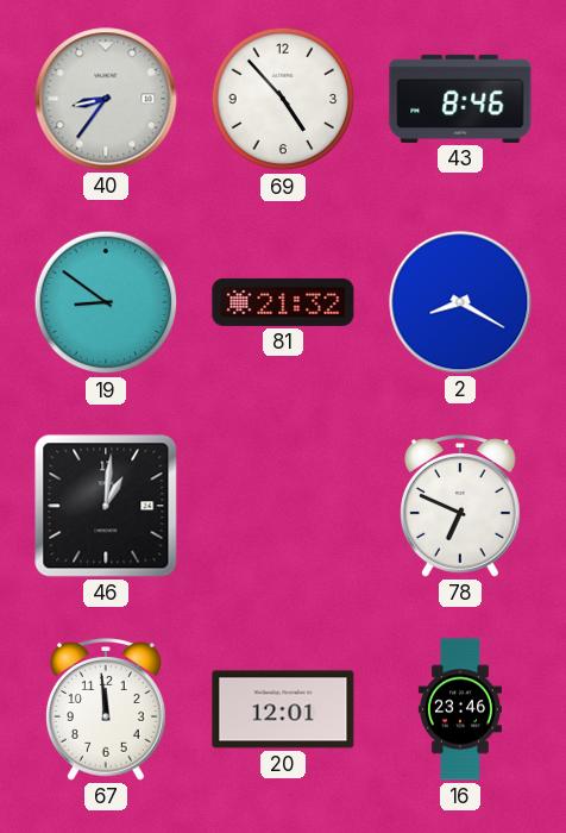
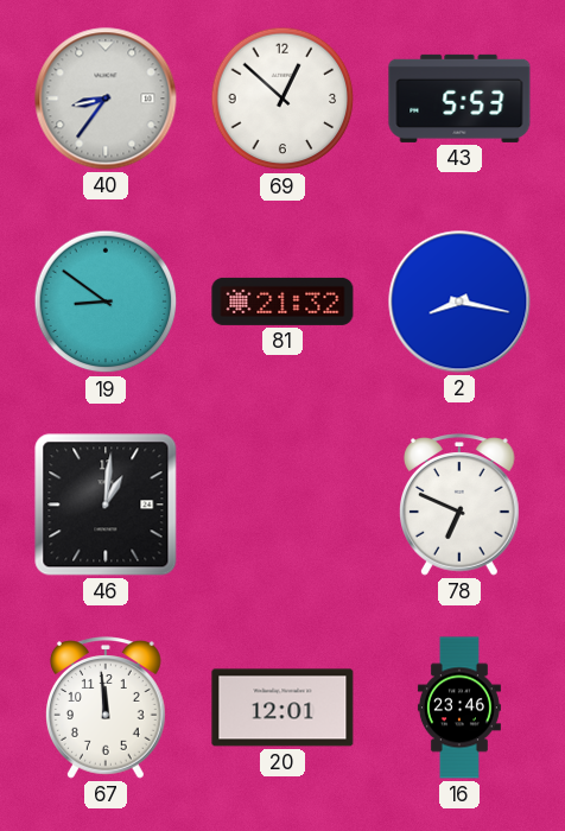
69: 4:53 -> 12:52
43: 8:46 -> 5:53
2: 8:20 -> 8:17
